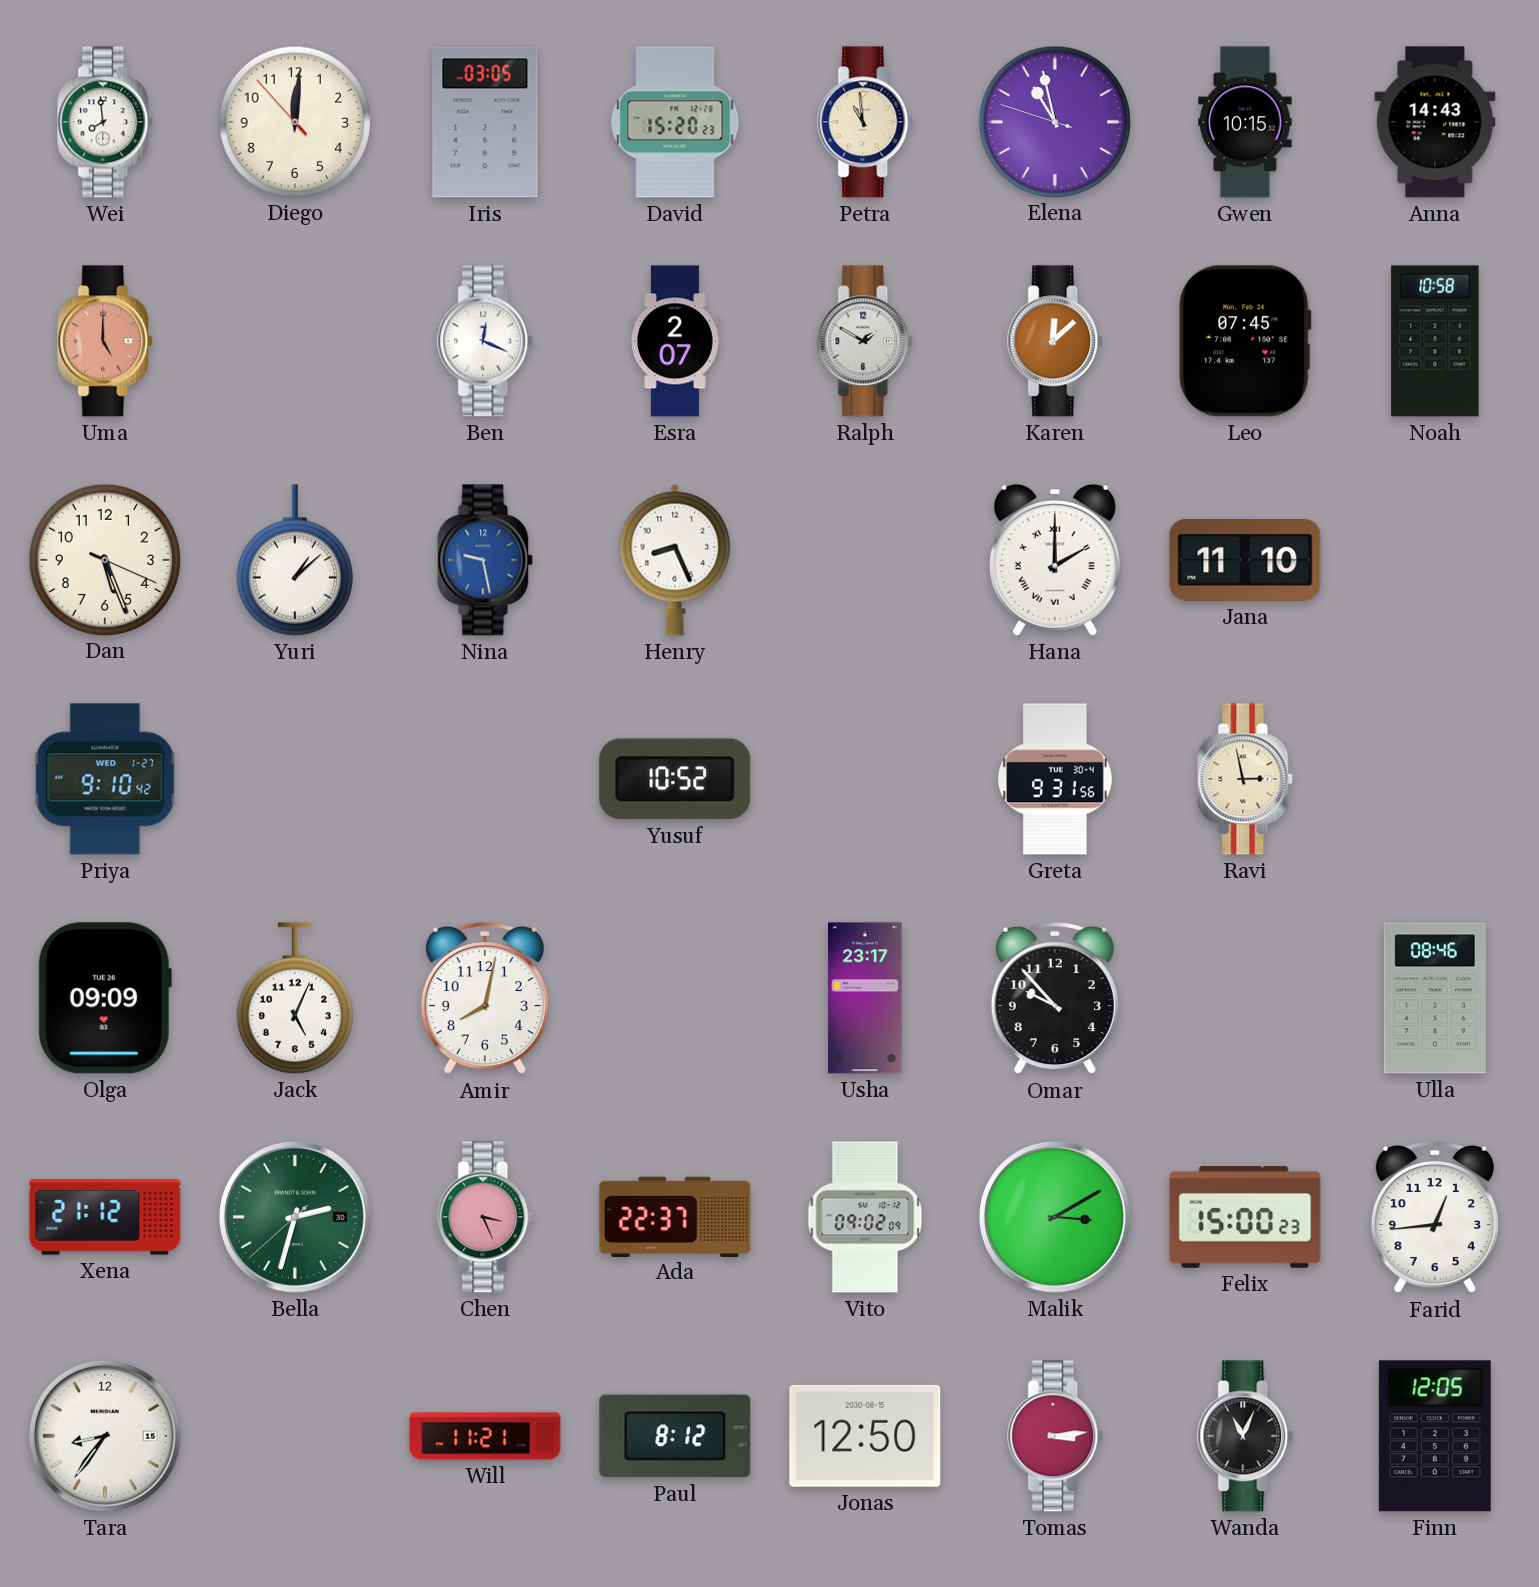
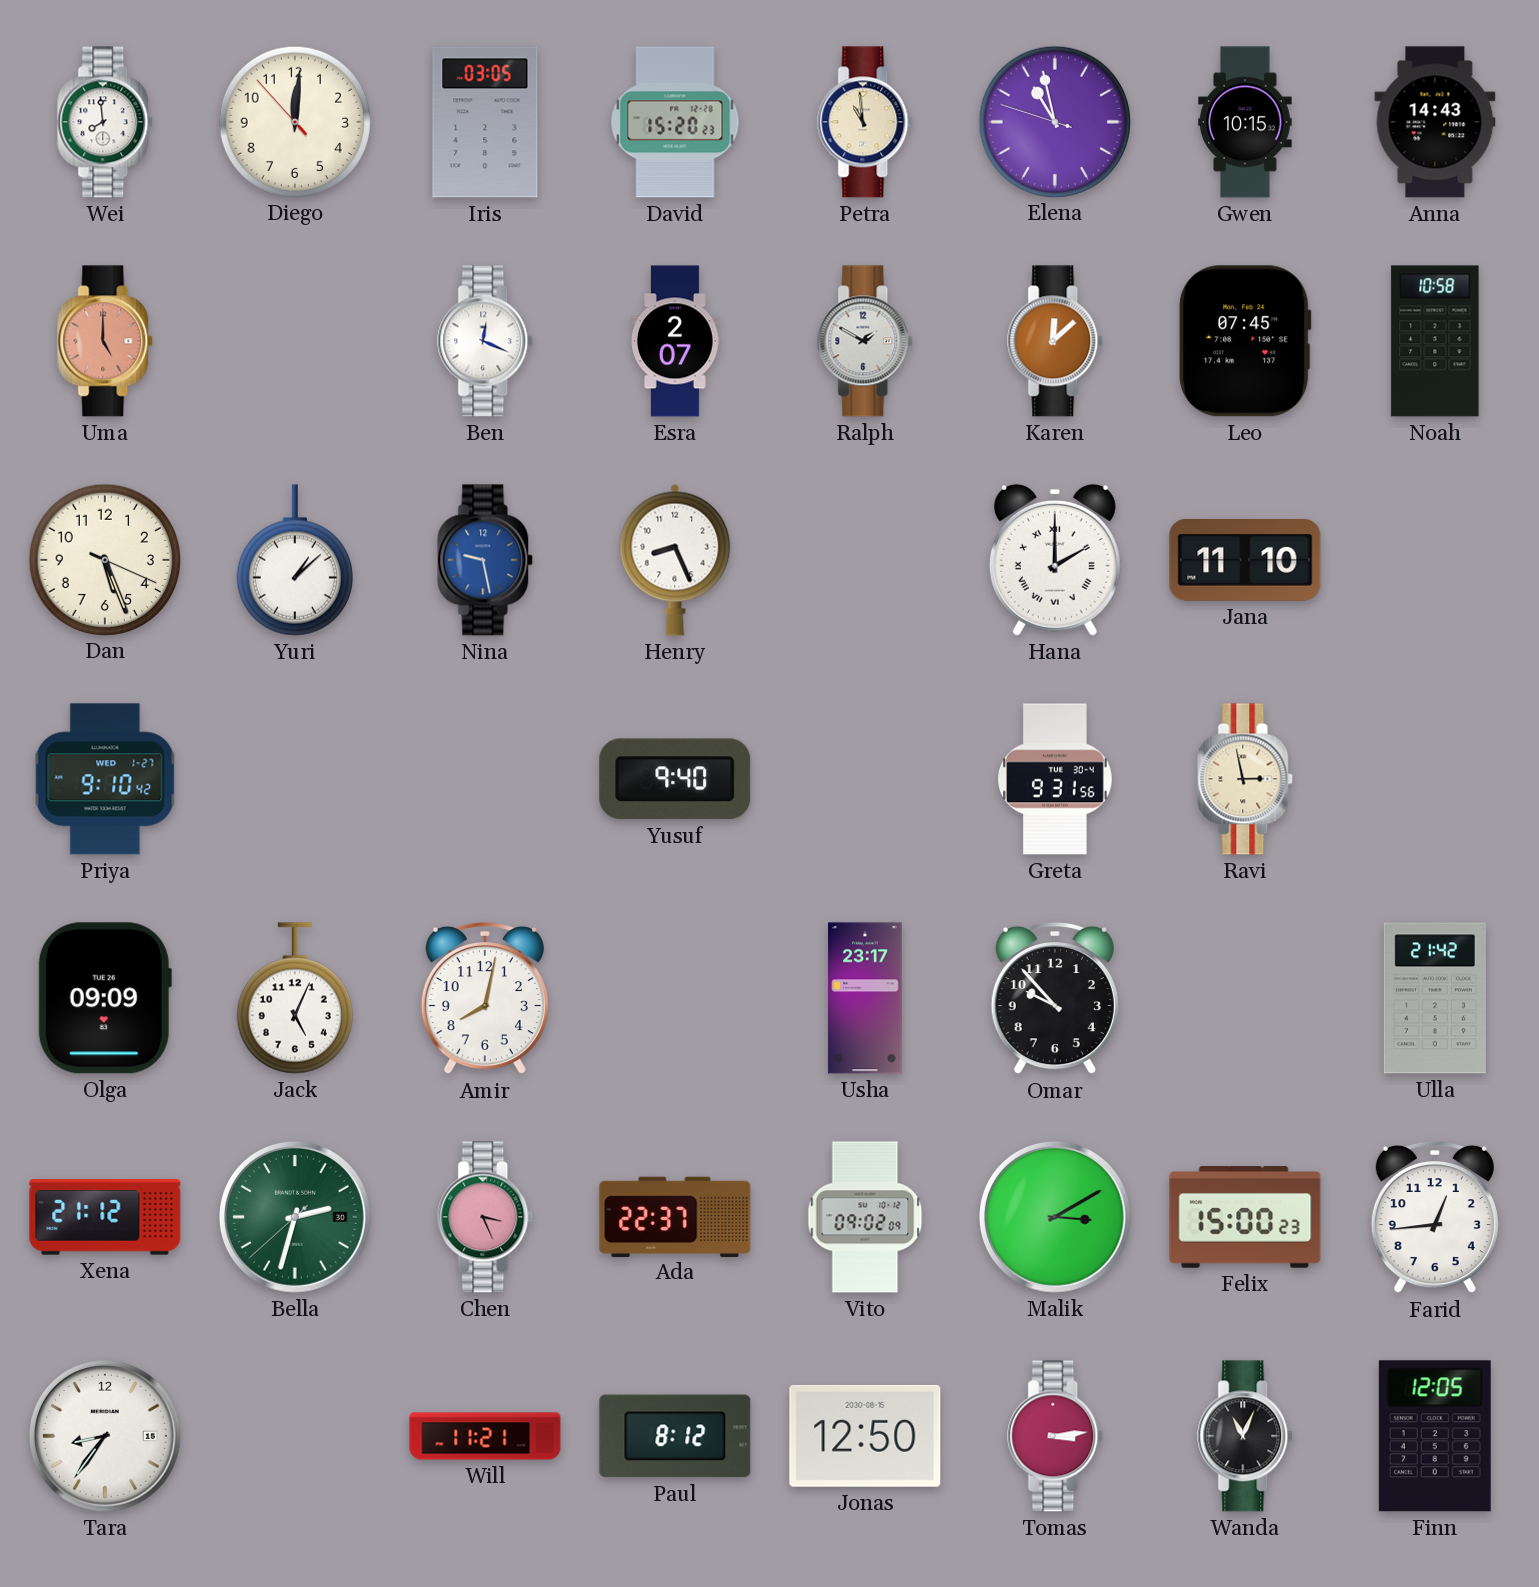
Yusuf: 10:52 -> 9:40
Ulla: 08:46 -> 21:42
